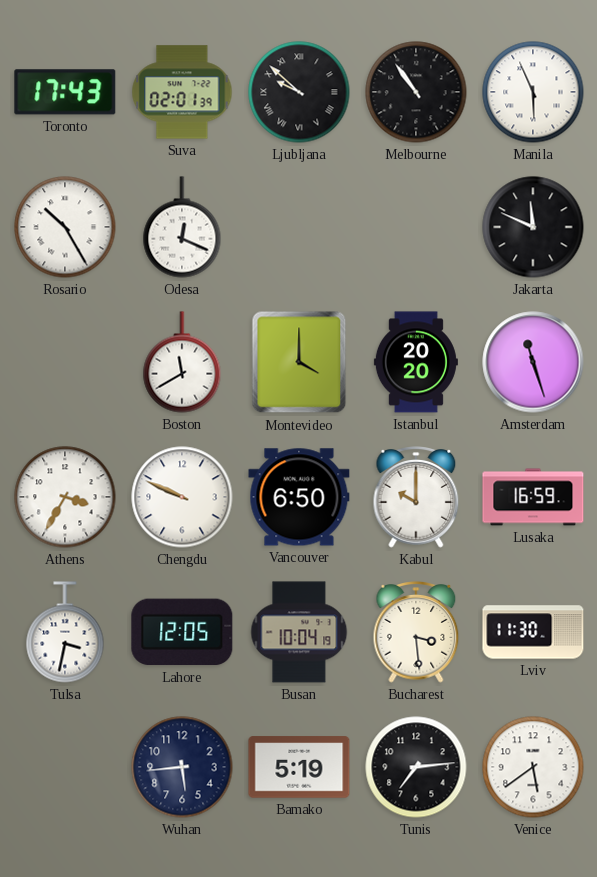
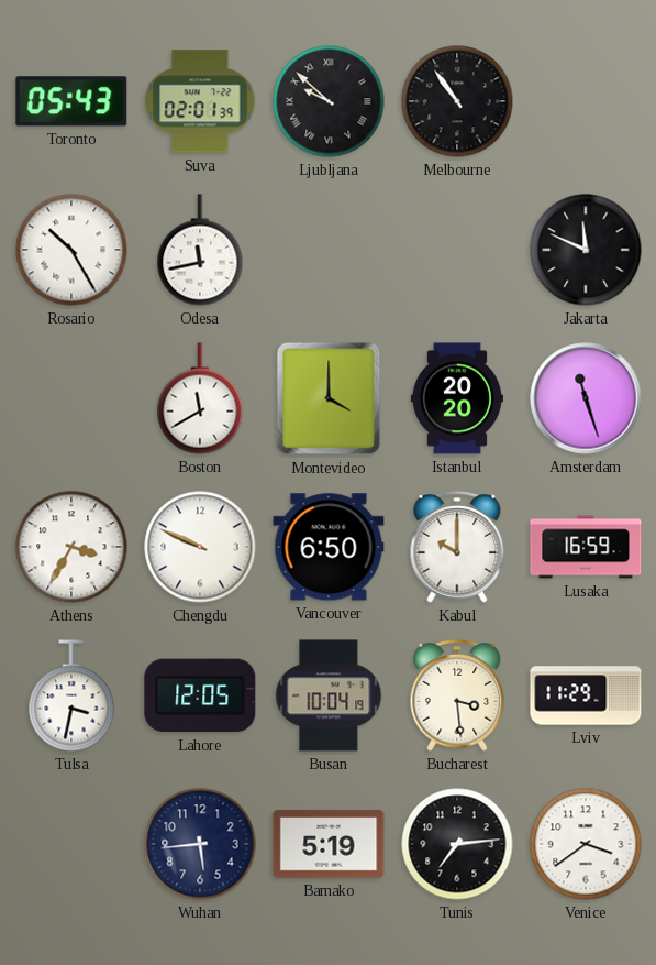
Toronto: 17:43 -> 05:43
Manila: 5:56 -> none
Odesa: 12:19 -> 11:43
Lviv: 11:30 -> 11:29
Venice: 5:39 -> 3:39
